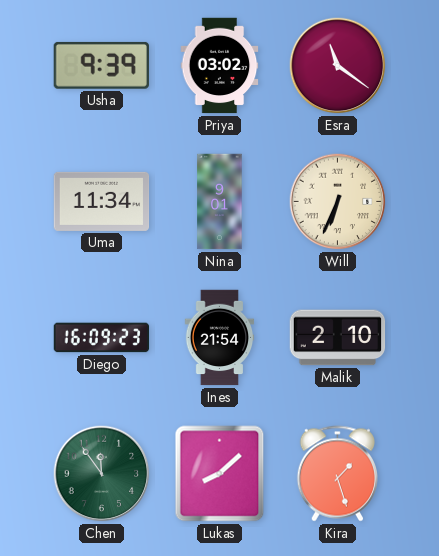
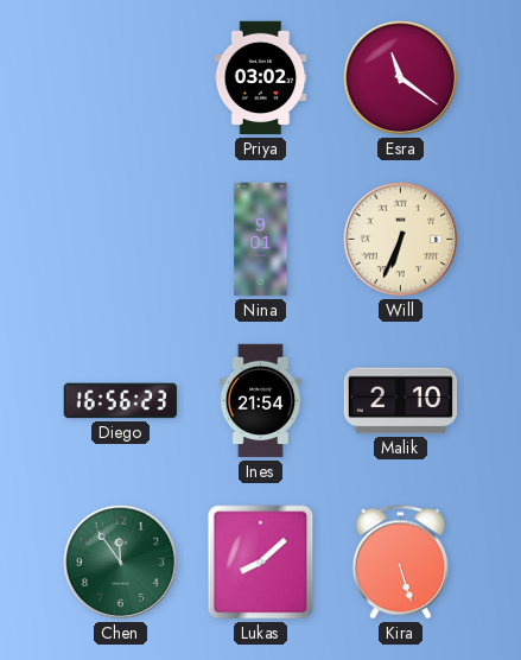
Usha: 9:39 -> none
Uma: 11:34 -> none
Diego: 16:09 -> 16:56
Kira: 1:27 -> 5:27
